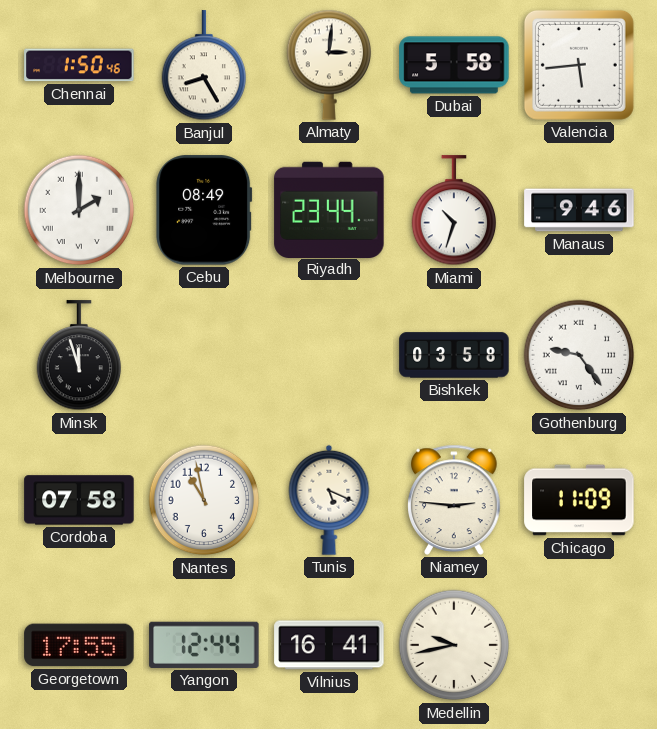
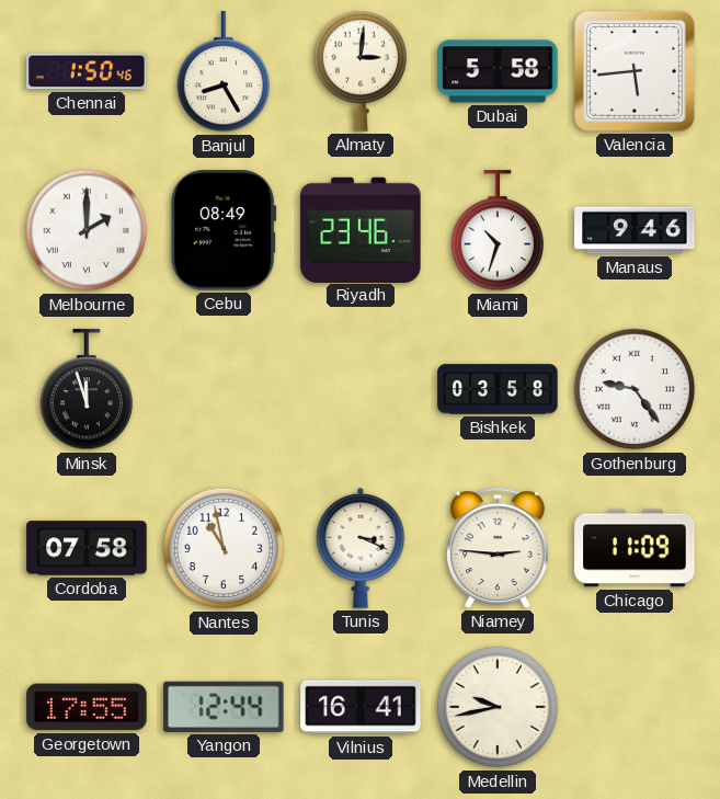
Riyadh: 23:44 -> 23:46
Tunis: 5:19 -> 3:19
